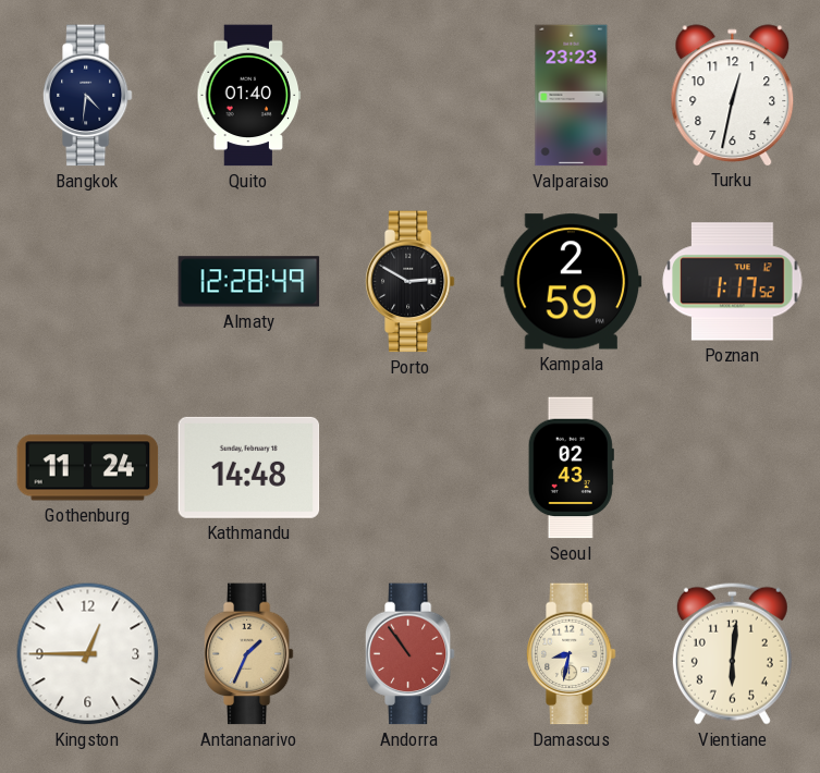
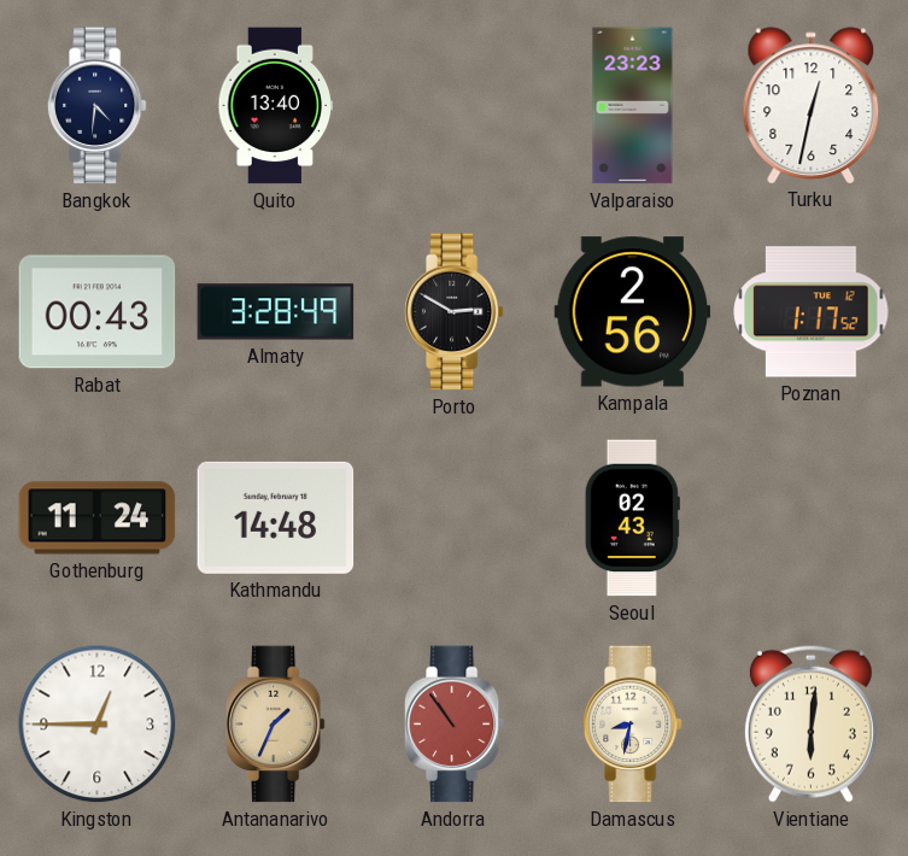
Quito: 01:40 -> 13:40
Rabat: none -> 00:43
Almaty: 12:28 -> 3:28
Kampala: 2:59 -> 2:56
